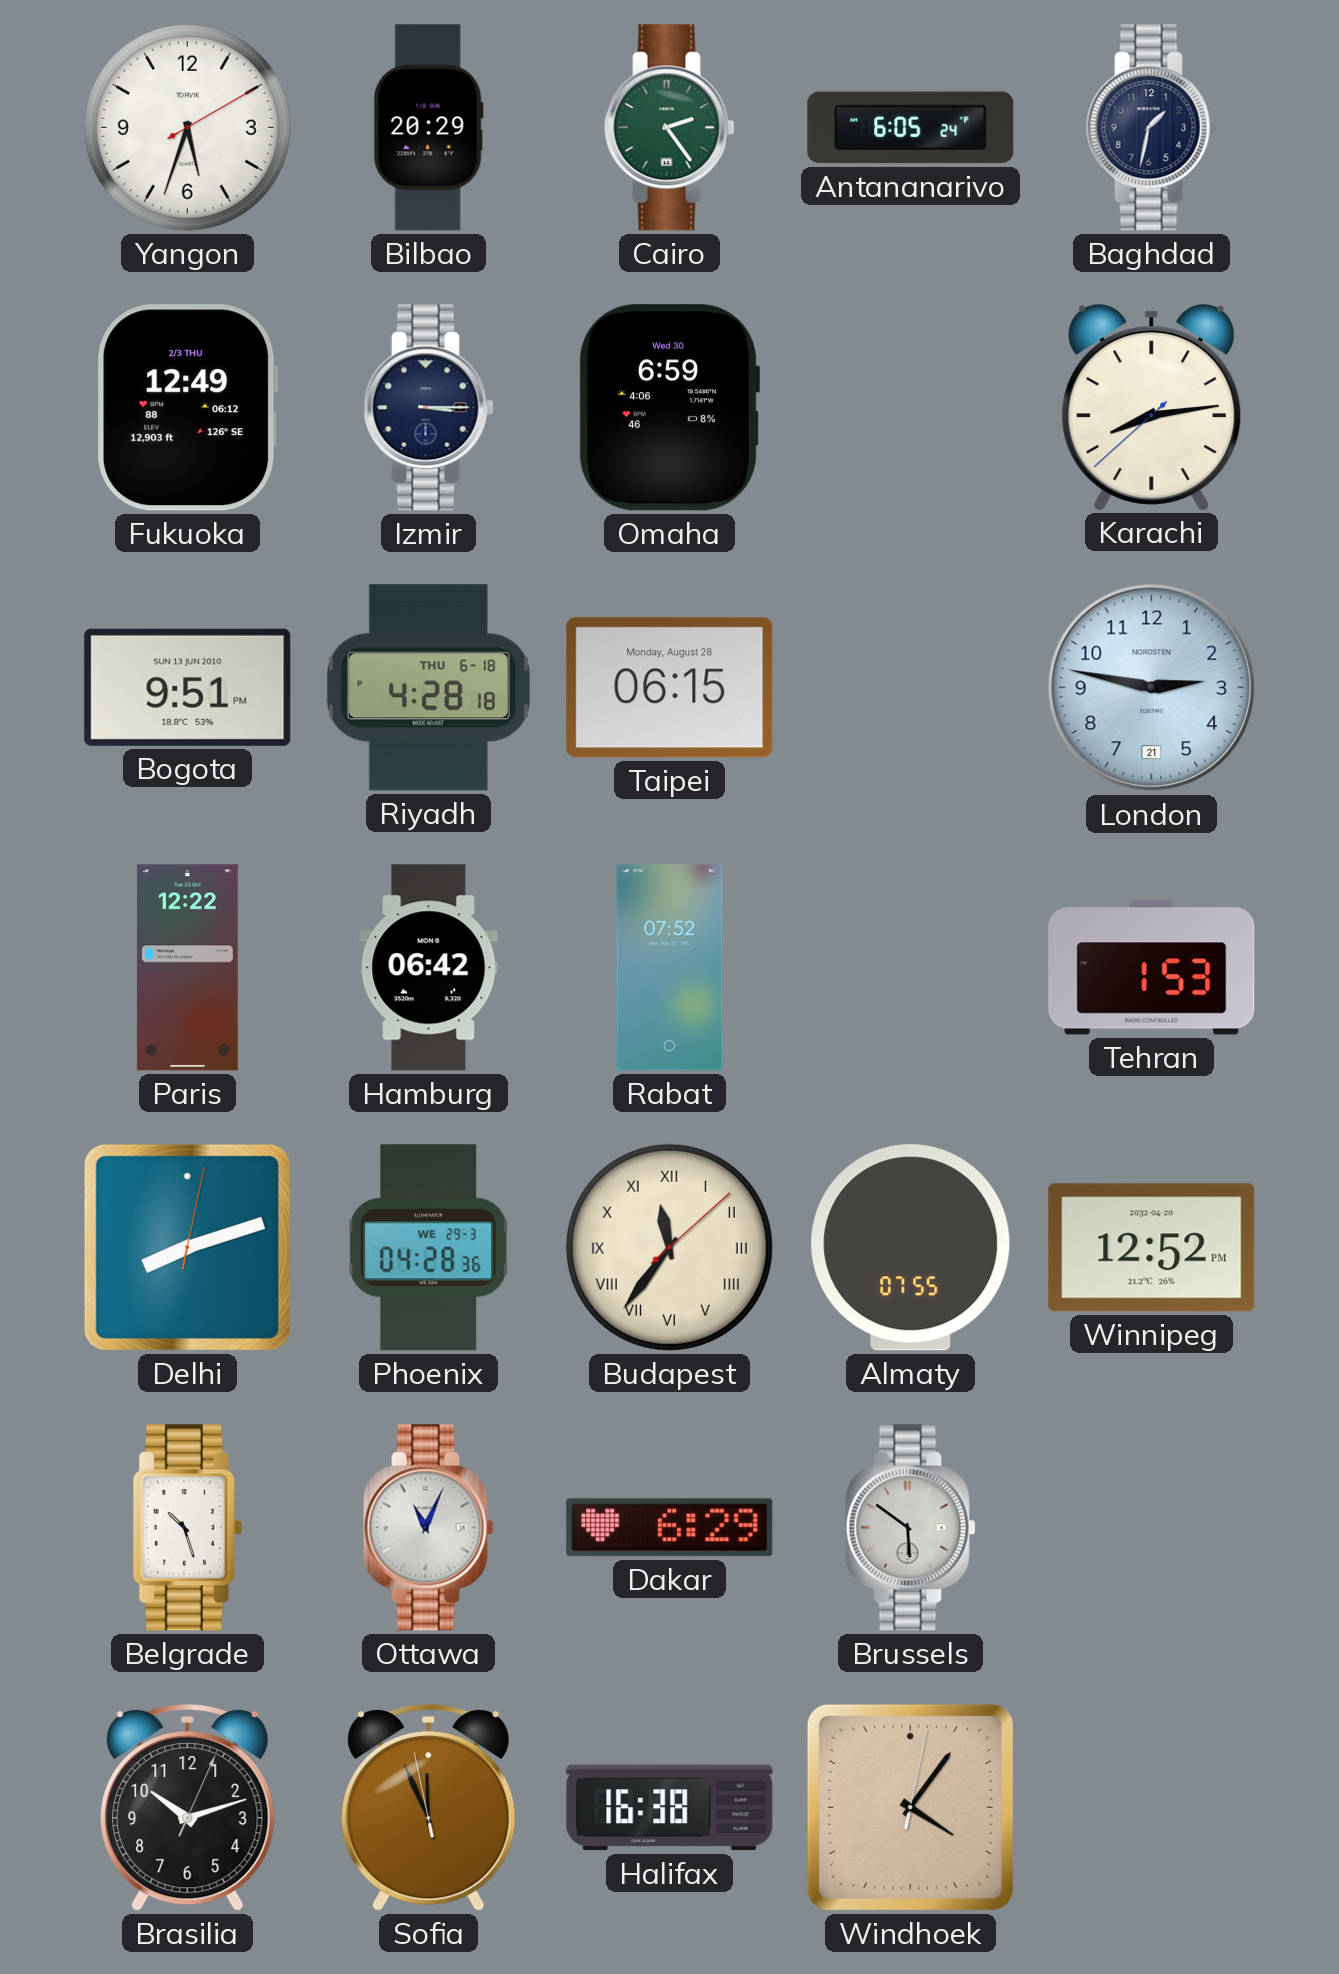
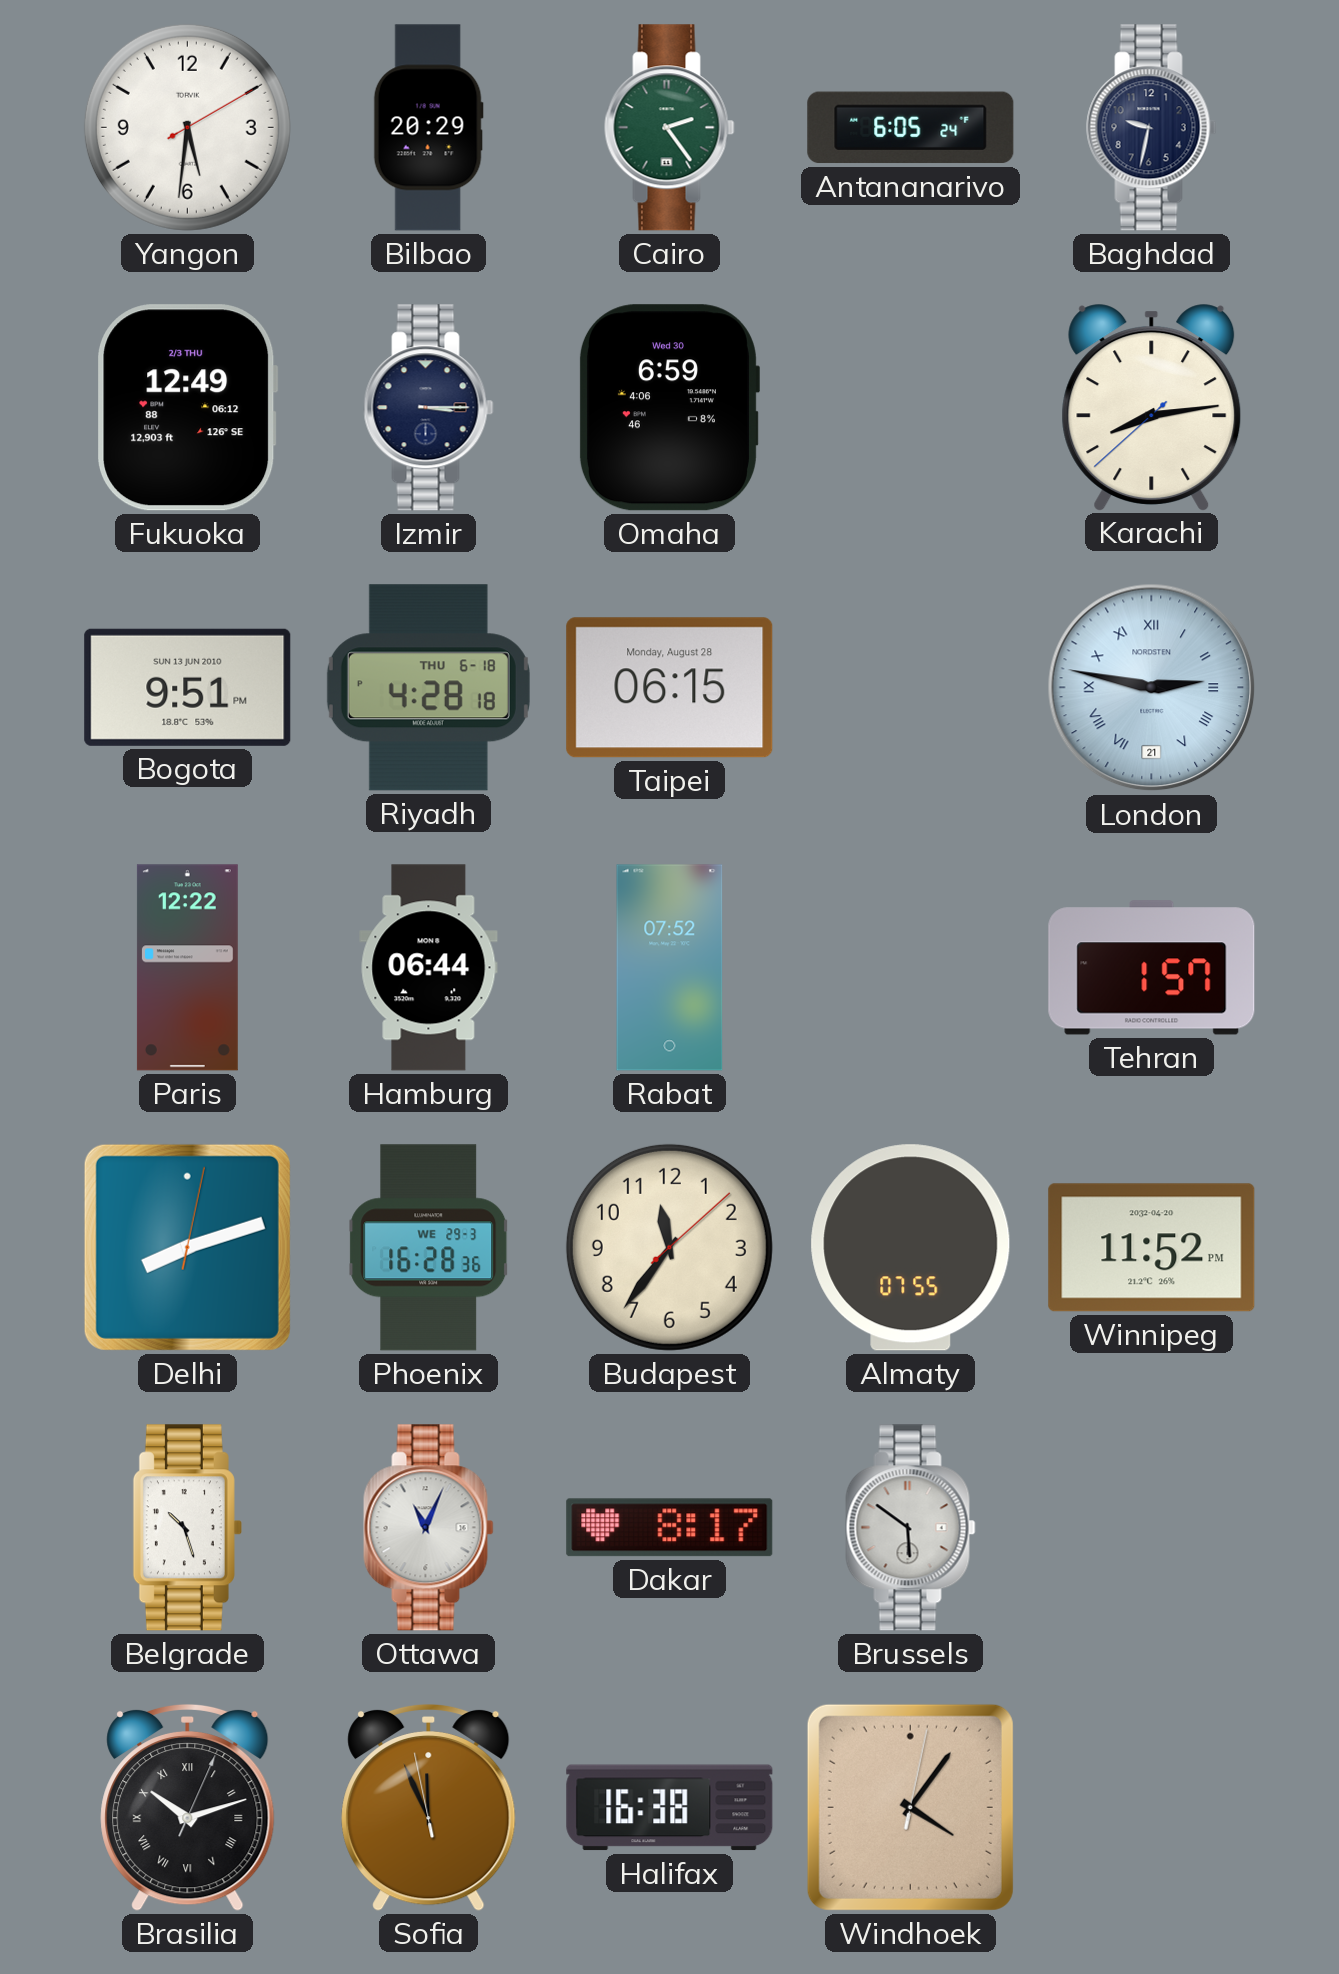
Yangon: 5:33 -> 5:31
Baghdad: 1:32 -> 9:32
London numerals: Arabic -> Roman
Hamburg: 06:42 -> 06:44
Tehran: 1:53 -> 1:57
Phoenix: 04:28 -> 16:28
Budapest numerals: Roman -> Arabic
Winnipeg: 12:52 -> 11:52
Dakar: 6:29 -> 8:17
Brasilia numerals: Arabic -> Roman
